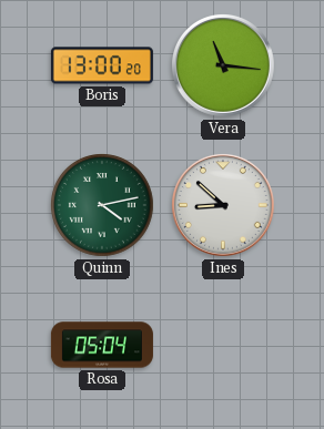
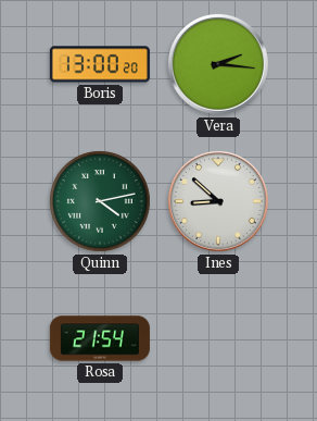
Vera: 11:16 -> 2:16
Rosa: 05:04 -> 21:54
